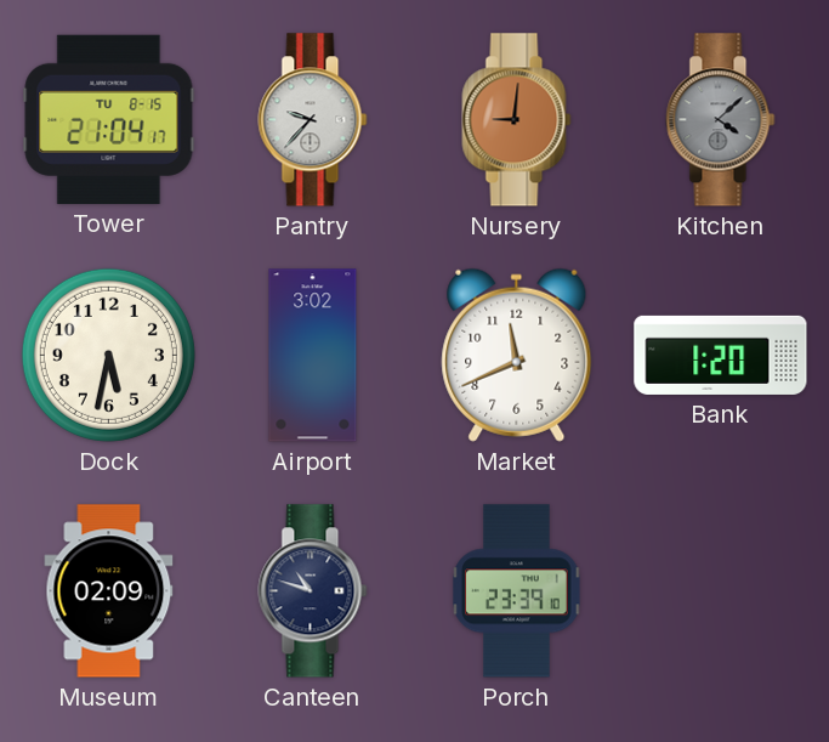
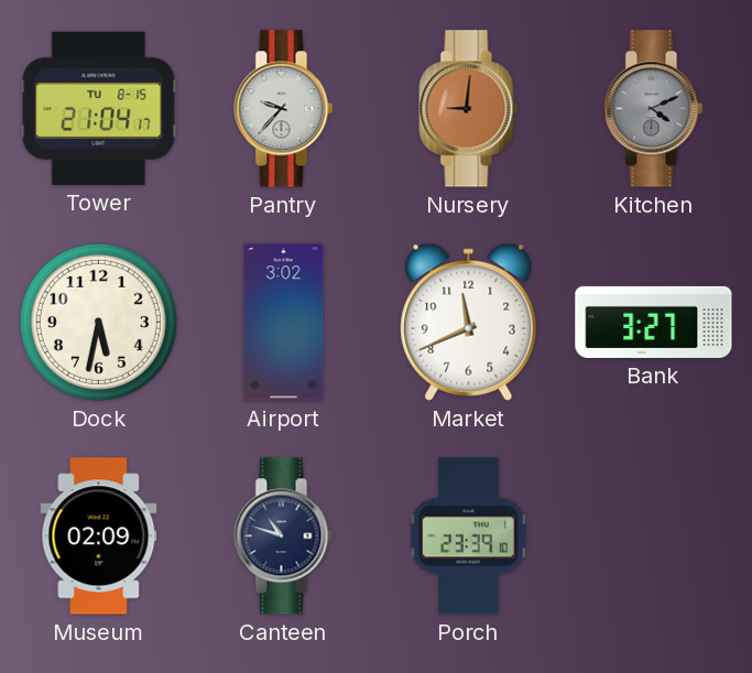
Kitchen: 4:08 -> 4:11
Bank: 1:20 -> 3:27
